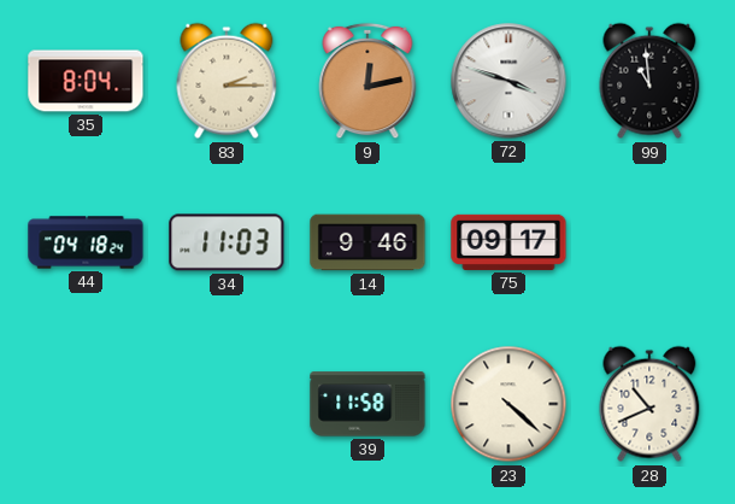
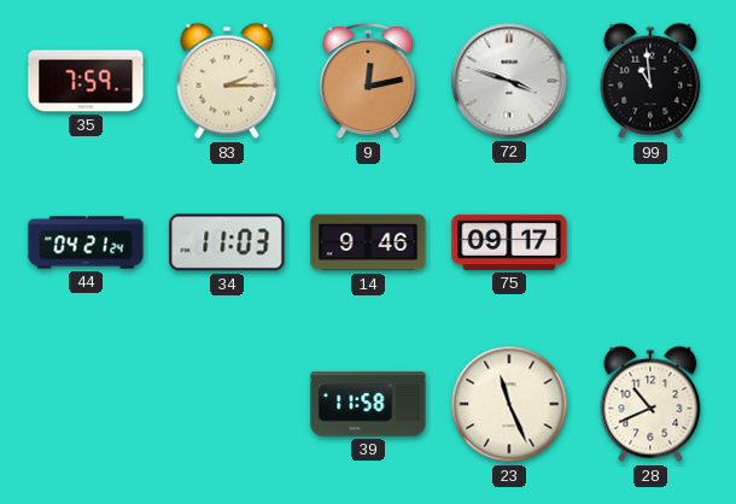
35: 8:04 -> 7:59
44: 04:18 -> 04:21
23: 4:22 -> 11:26
